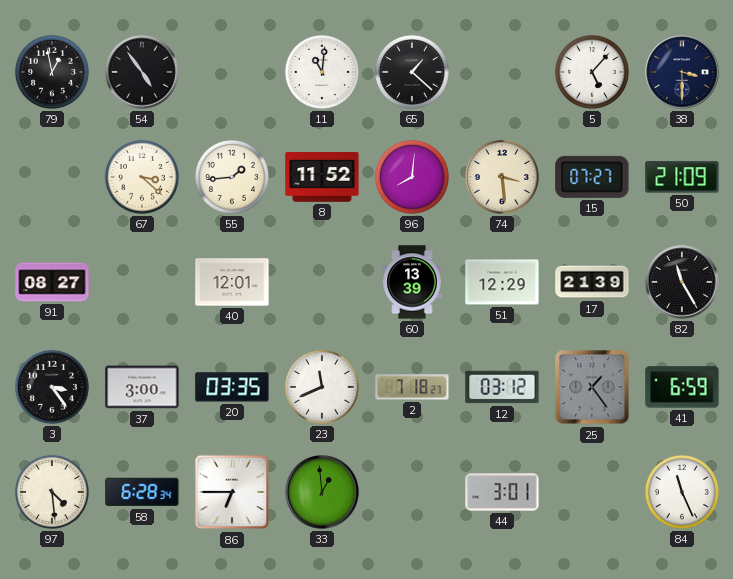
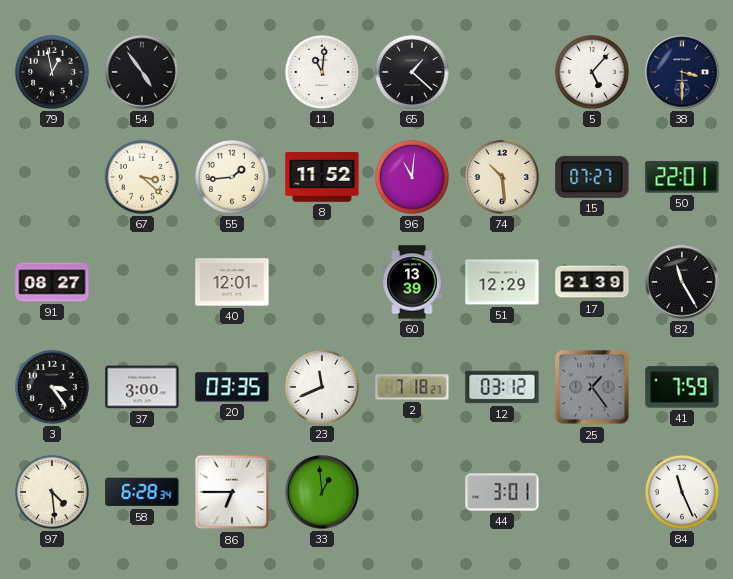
96: 8:01 -> 11:01
74: 3:29 -> 10:29
50: 21:09 -> 22:01
41: 6:59 -> 7:59
